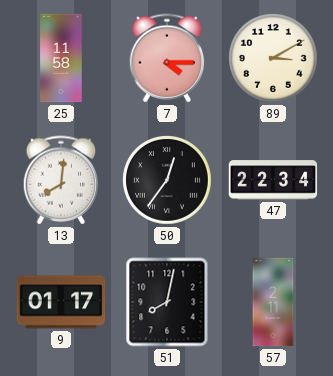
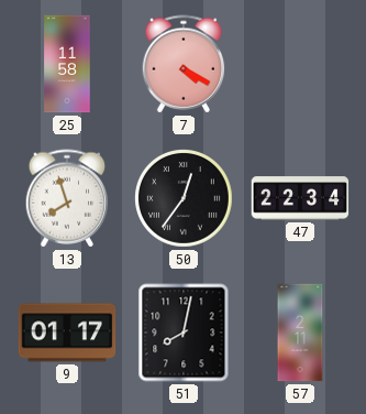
7: 4:15 -> 4:20
89: 3:10 -> none
13: 8:01 -> 7:57
